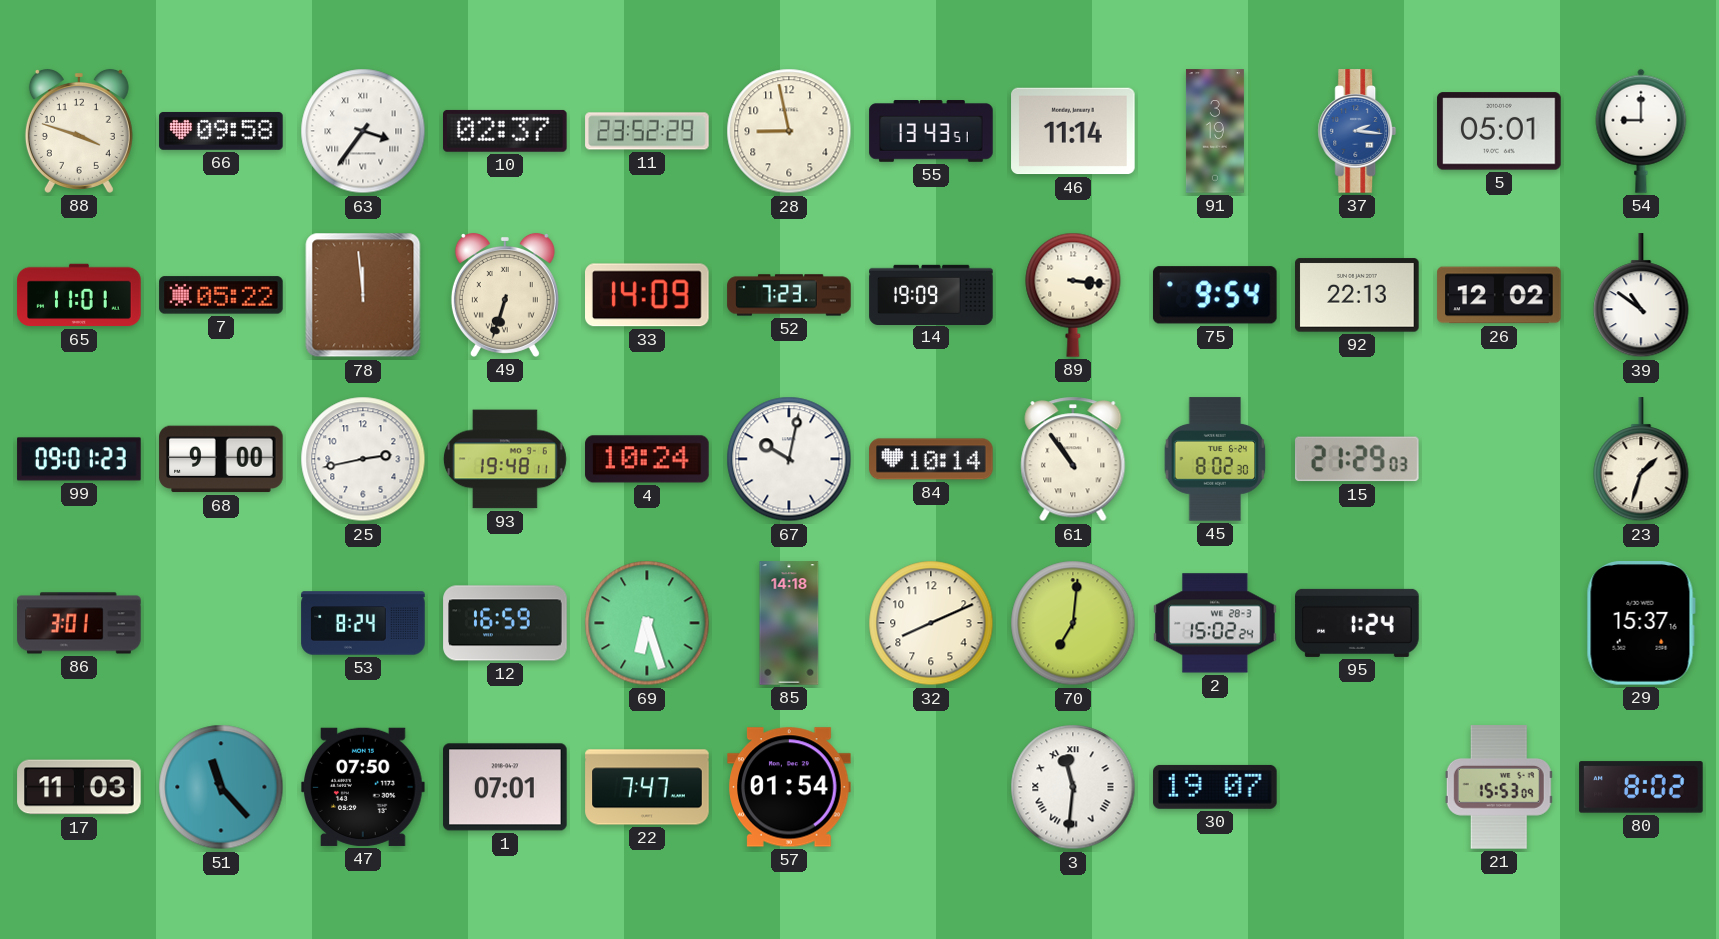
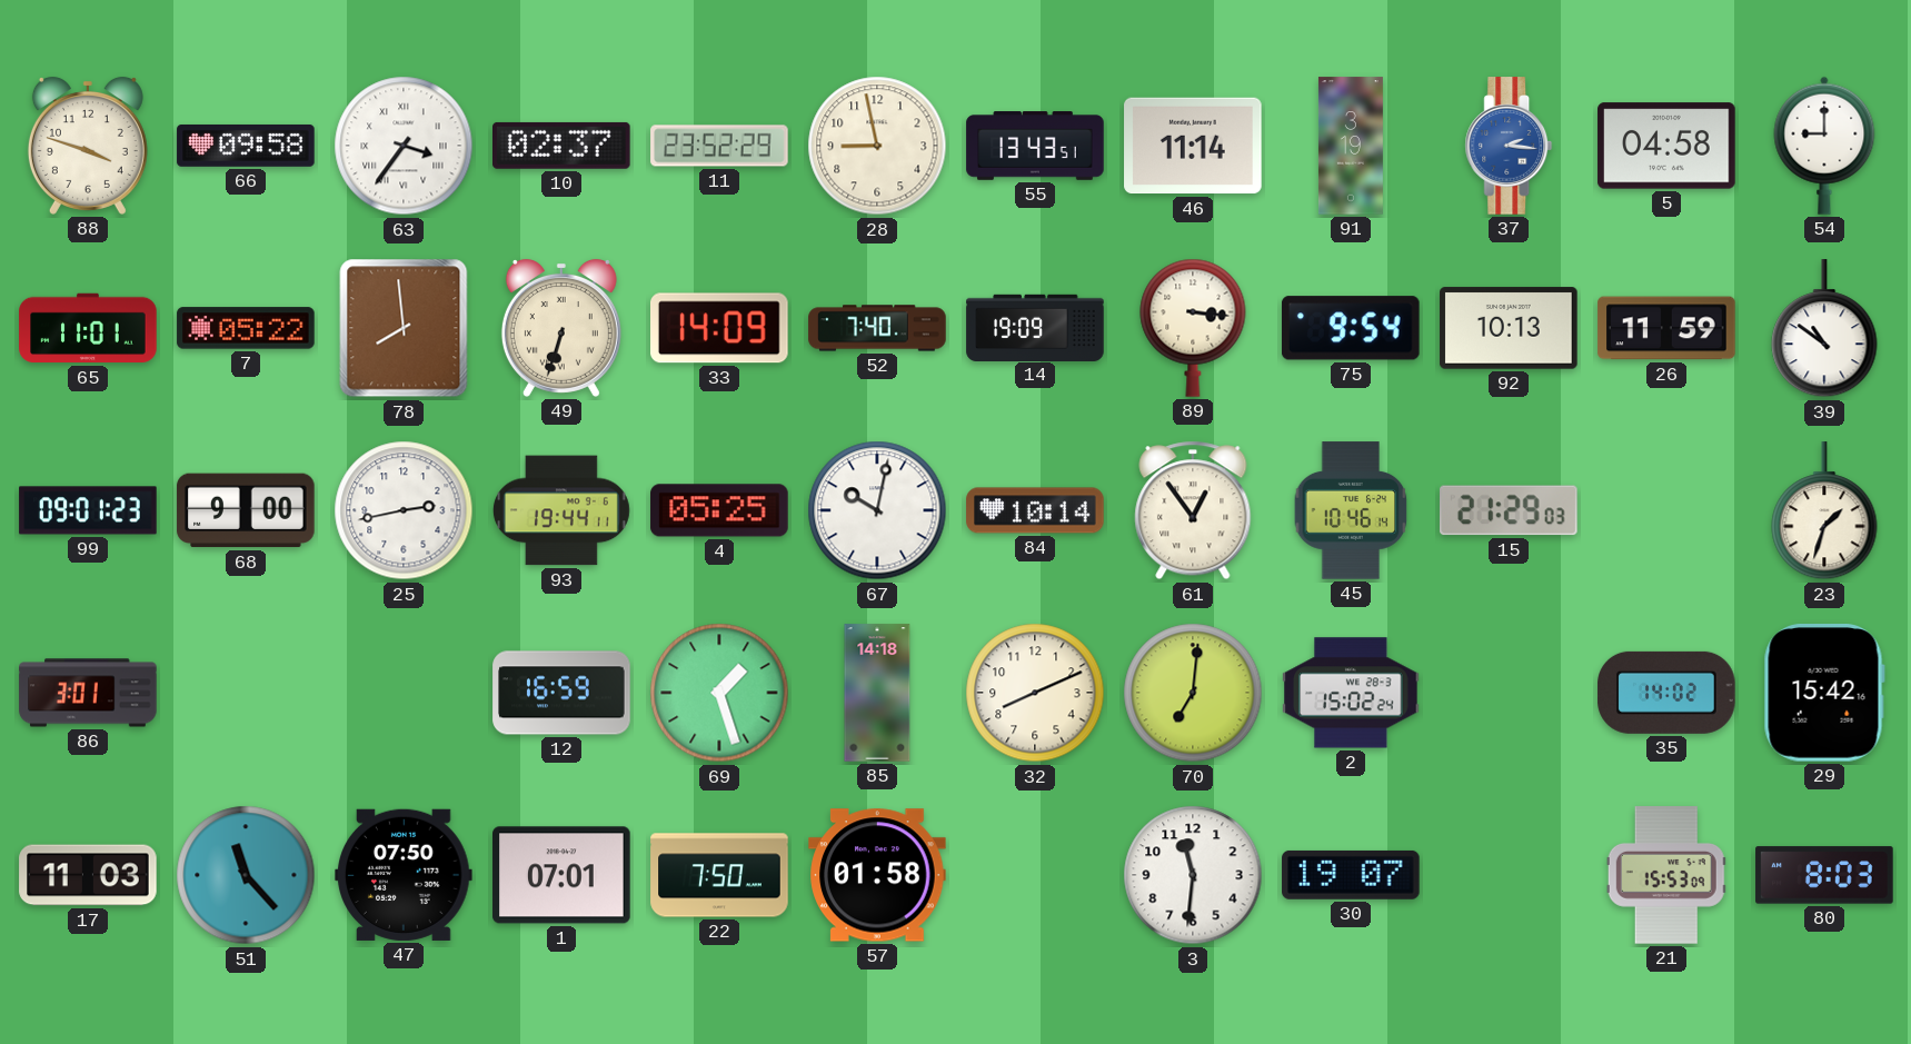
5: 05:01 -> 04:58
78: 11:59 -> 7:59
52: 7:23 -> 7:40
92: 22:13 -> 10:13
26: 12:02 -> 11:59
93: 19:48 -> 19:44
4: 10:24 -> 05:25
61: 10:54 -> 12:54
45: 8:02 -> 10:46
53: 8:24 -> none
69: 6:27 -> 1:27
95: 1:24 -> none
35: none -> 14:02
29: 15:37 -> 15:42
22: 7:47 -> 7:50
57: 01:54 -> 01:58
3 numerals: Roman -> Arabic
80: 8:02 -> 8:03
